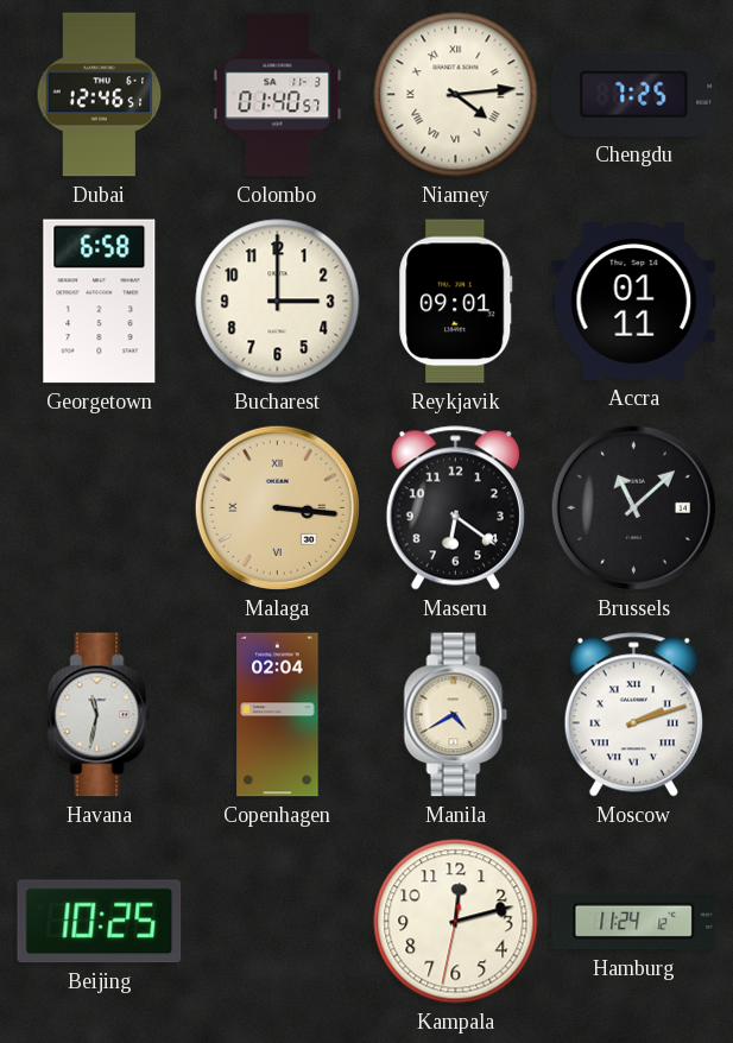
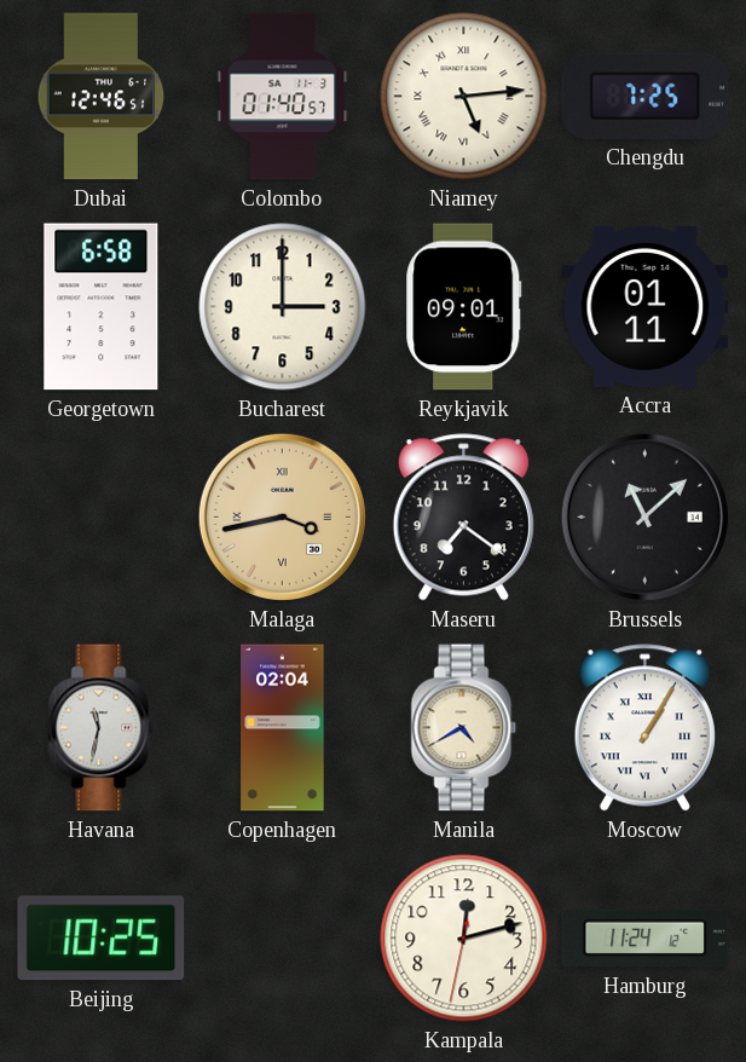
Niamey: 4:14 -> 5:14
Malaga: 3:16 -> 3:43
Maseru: 6:21 -> 7:21
Moscow: 2:12 -> 1:05
